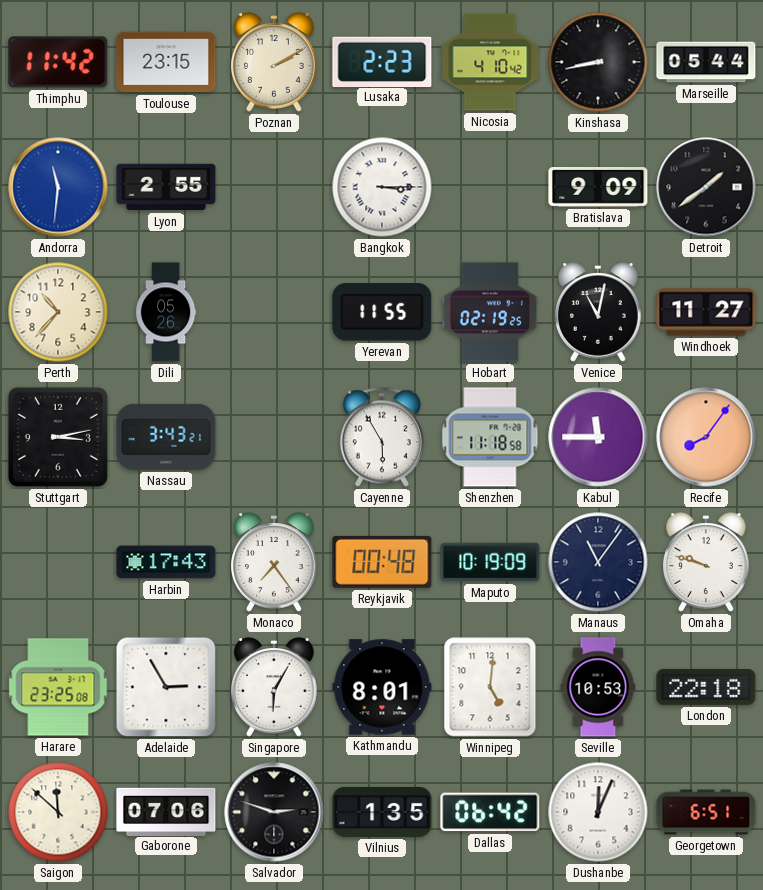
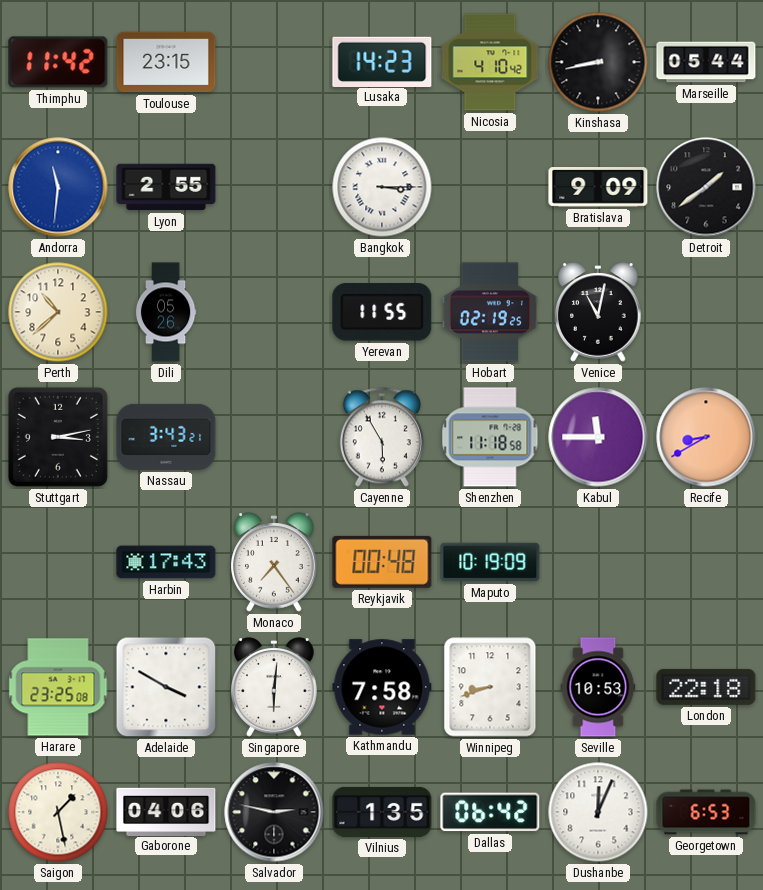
Poznan: 2:10 -> none
Lusaka: 2:23 -> 14:23
Perth: 10:37 -> 10:38
Windhoek: 11:27 -> none
Recife: 8:06 -> 8:40
Manaus: 11:06 -> none
Omaha: 9:48 -> none
Adelaide: 2:55 -> 3:50
Singapore: 6:05 -> 6:01
Kathmandu: 8:01 -> 7:58
Winnipeg: 5:01 -> 8:42
Saigon: 11:52 -> 1:28
Gaborone: 07:06 -> 04:06
Salvador: 2:48 -> 2:47
Georgetown: 6:51 -> 6:53
